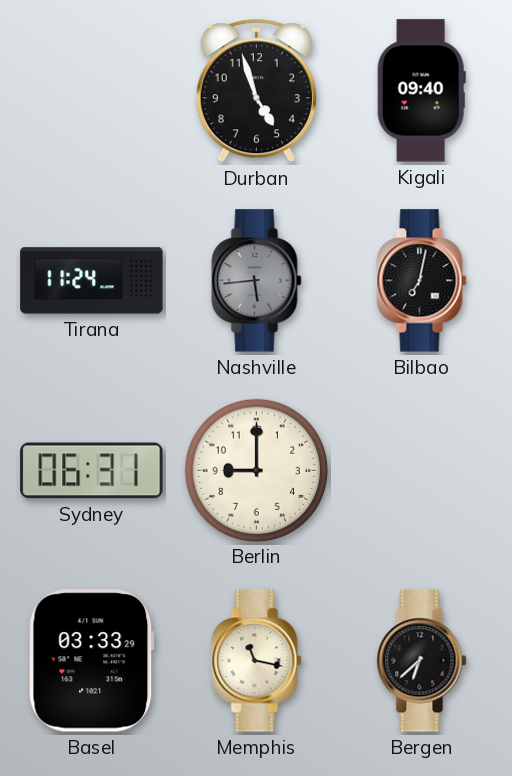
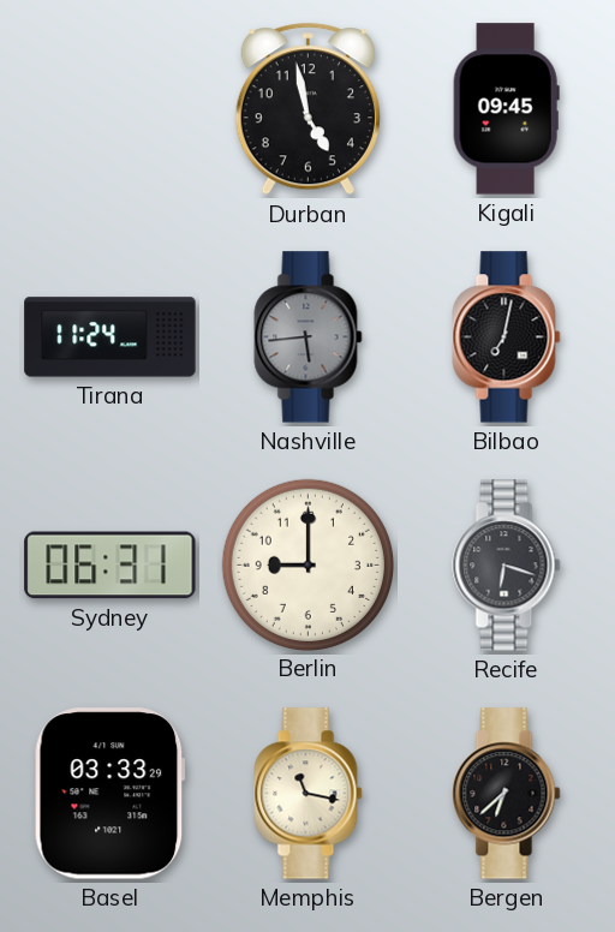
Durban: 4:57 -> 4:58
Kigali: 09:40 -> 09:45
Recife: none -> 6:18
